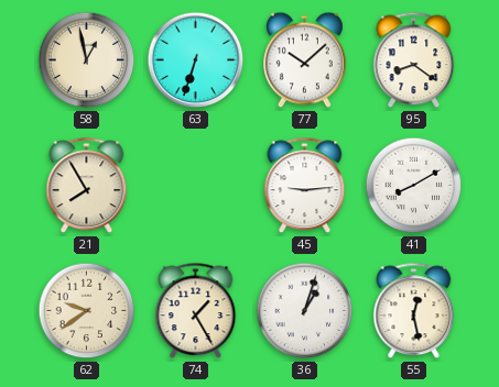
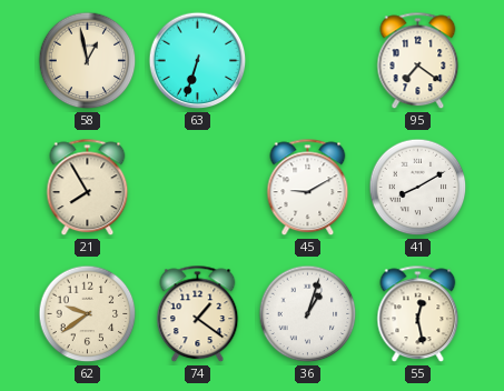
77: 10:08 -> none
95: 8:21 -> 7:21
45: 9:14 -> 9:10
74: 1:25 -> 1:21
